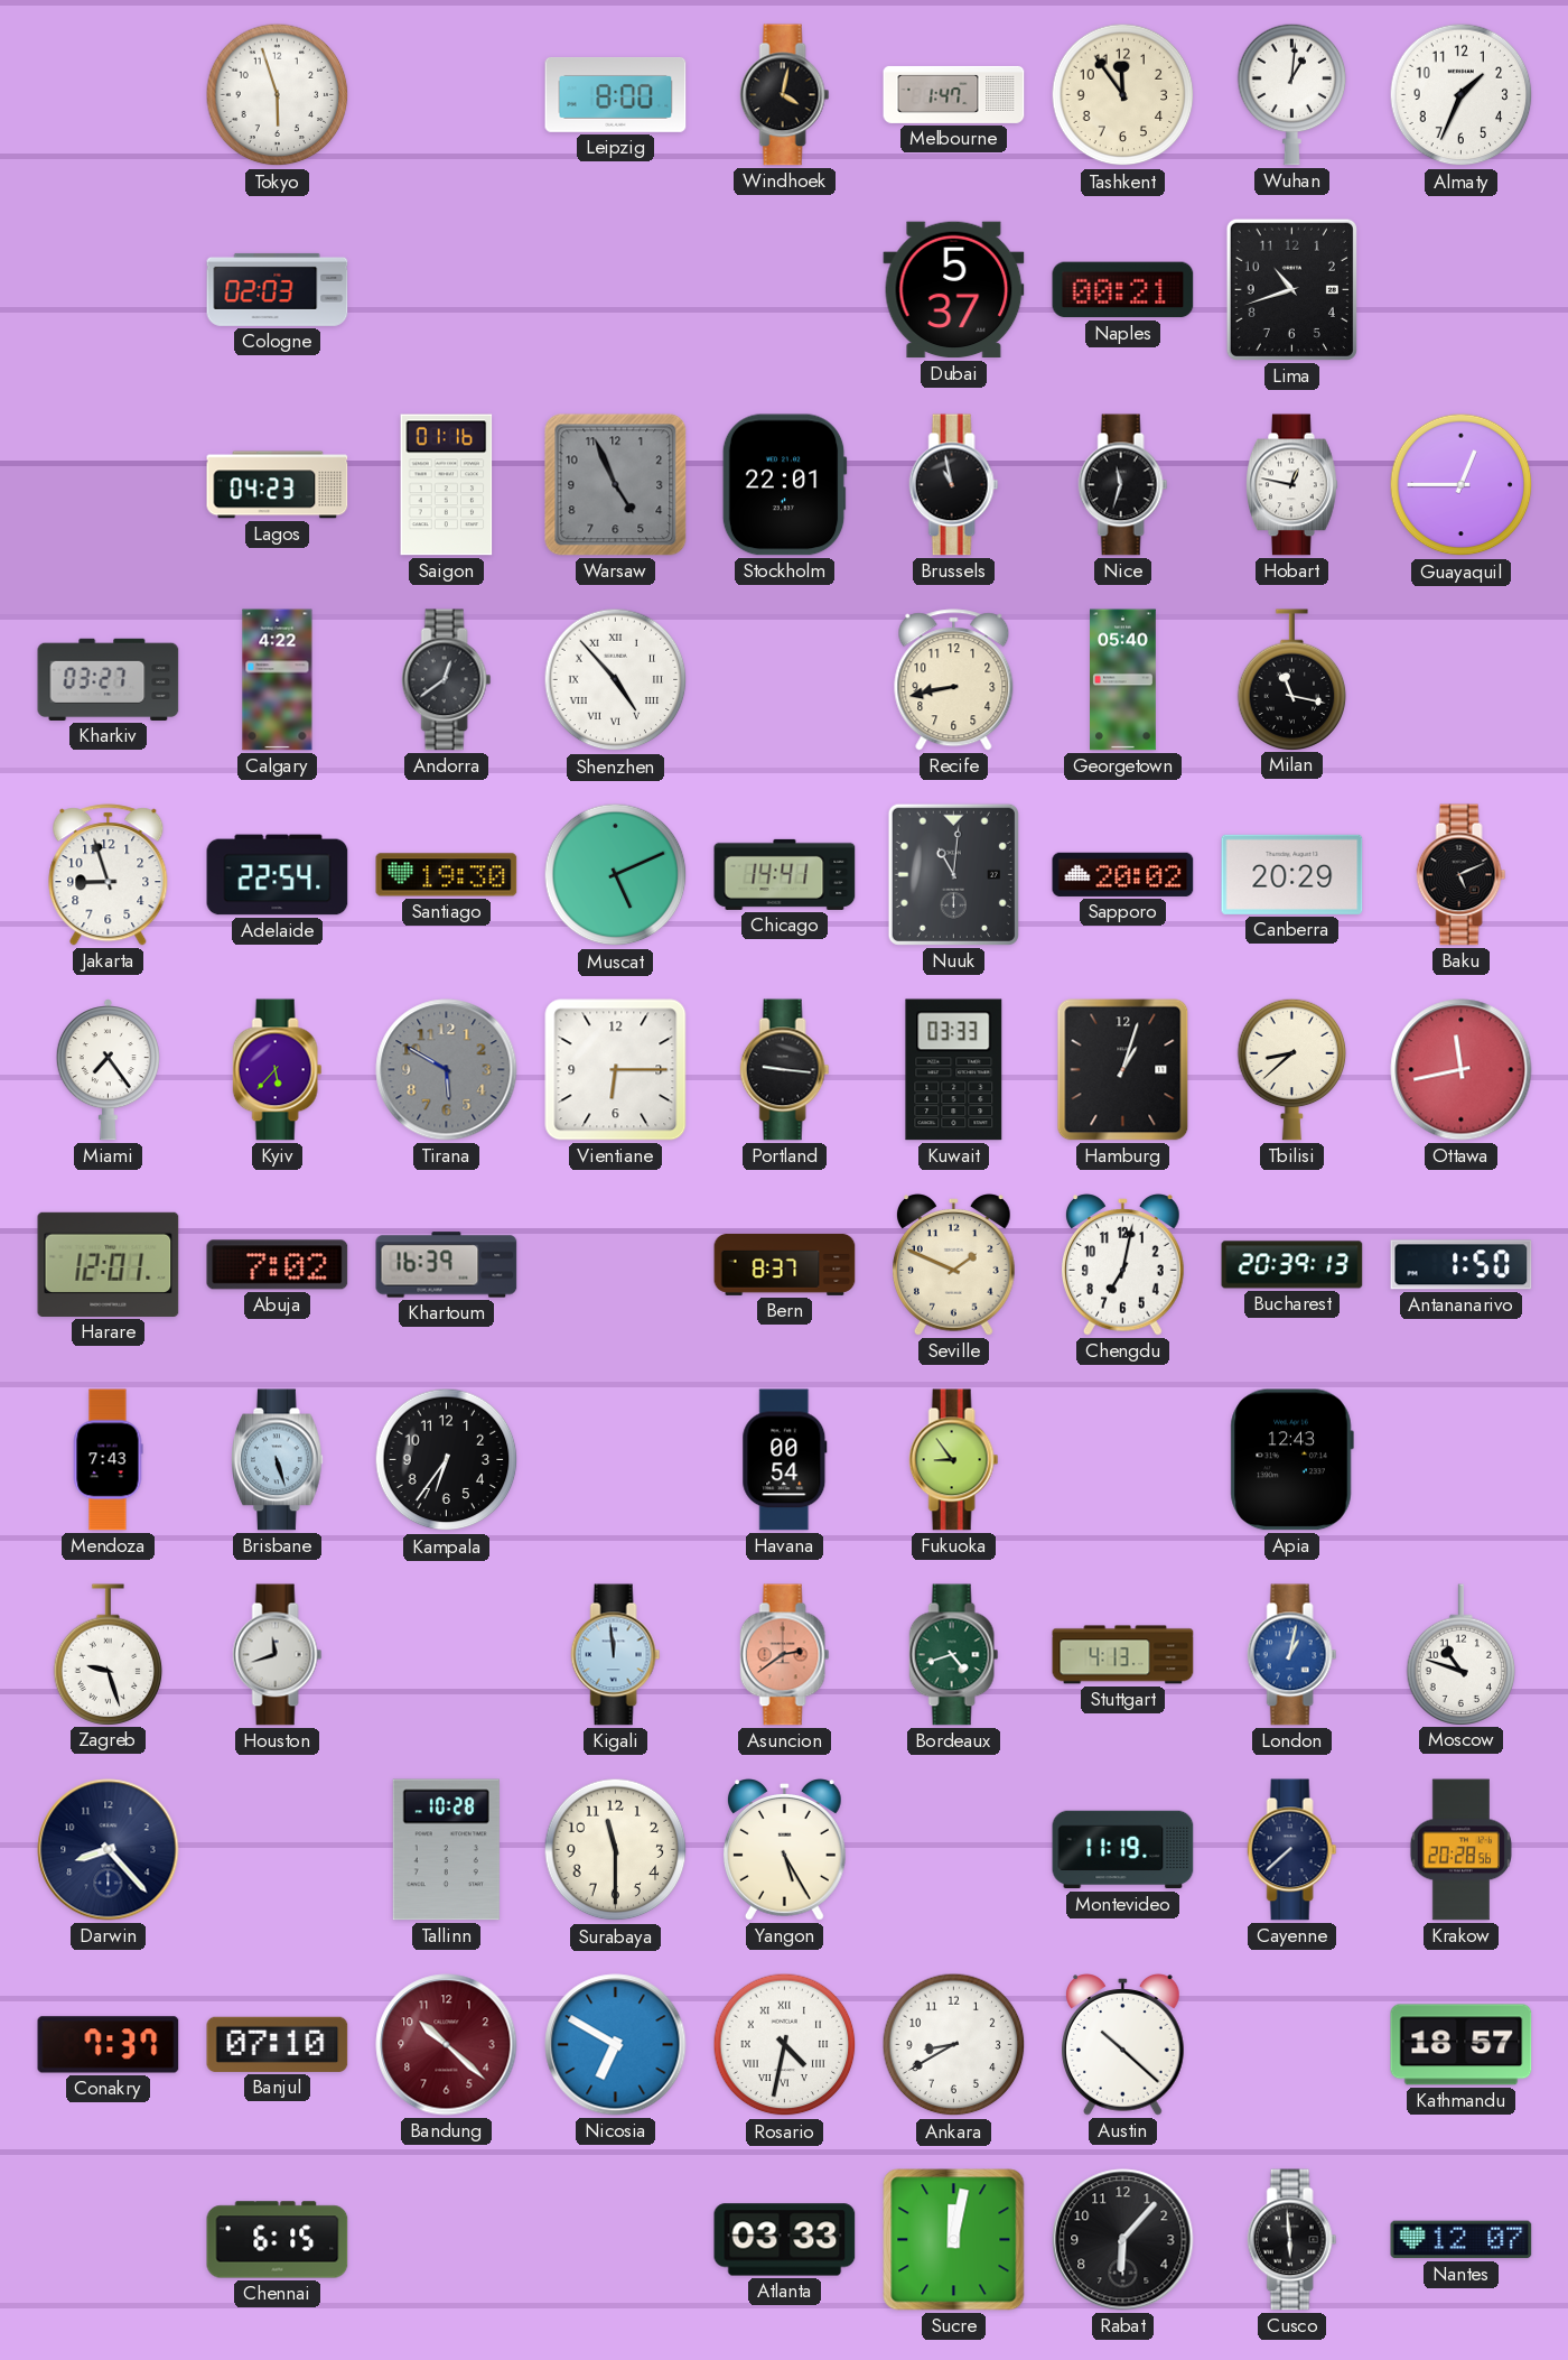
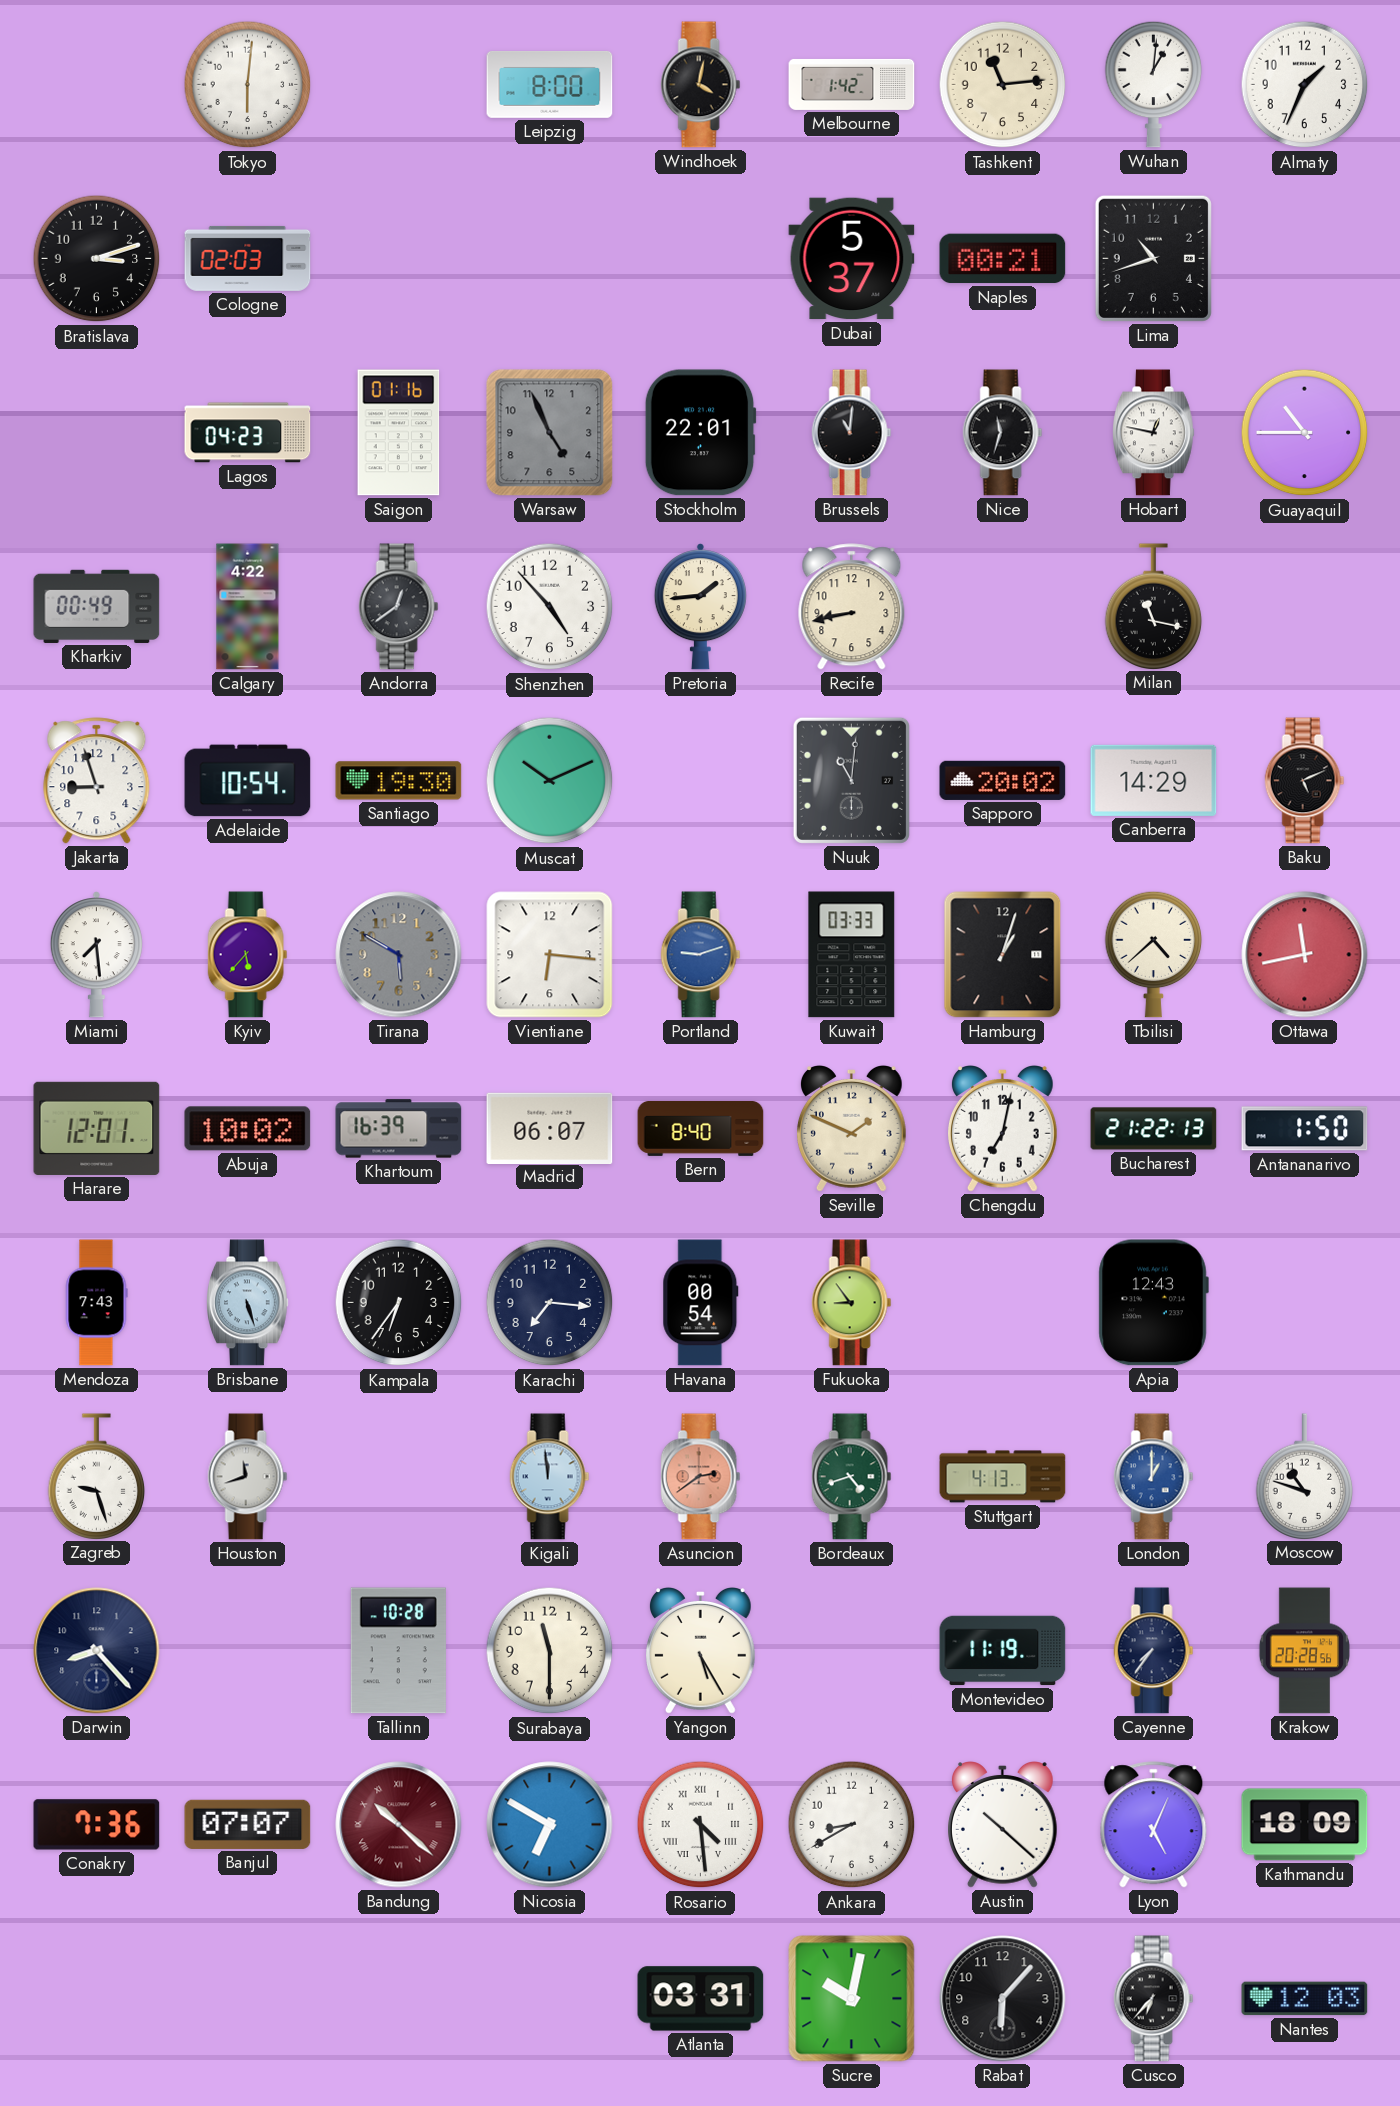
Tokyo: 5:57 -> 6:01
Melbourne: 1:47 -> 1:42
Tashkent: 11:54 -> 11:14
Bratislava: none -> 3:12
Brussels: 10:58 -> 11:01
Guayaquil: 12:45 -> 10:45
Kharkiv: 03:27 -> 00:49
Shenzhen numerals: Roman -> Arabic
Pretoria: none -> 1:44
Georgetown: 05:40 -> none
Adelaide: 22:54 -> 10:54
Muscat: 5:11 -> 10:11
Chicago: 14:41 -> none
Canberra: 20:29 -> 14:29
Miami: 7:24 -> 7:29
Vientiane: 6:15 -> 6:16
Portland: 9:16 -> 9:12
Portland dial: black -> blue
Tbilisi: 8:38 -> 4:38
Abuja: 7:02 -> 10:02
Madrid: none -> 06:07
Bern: 8:37 -> 8:40
Bucharest: 20:39 -> 21:22
Karachi: none -> 7:16
London: 1:02 -> 1:00
Cayenne: 7:38 -> 7:36
Conakry: 7:37 -> 7:36
Banjul: 07:10 -> 07:07
Bandung numerals: Arabic -> Roman
Rosario: 4:32 -> 4:29
Lyon: none -> 5:04
Kathmandu: 18:57 -> 18:09
Chennai: 6:15 -> none
Atlanta: 03:33 -> 03:31
Sucre: 12:02 -> 10:02
Cusco: 5:59 -> 6:37
Nantes: 12:07 -> 12:03
